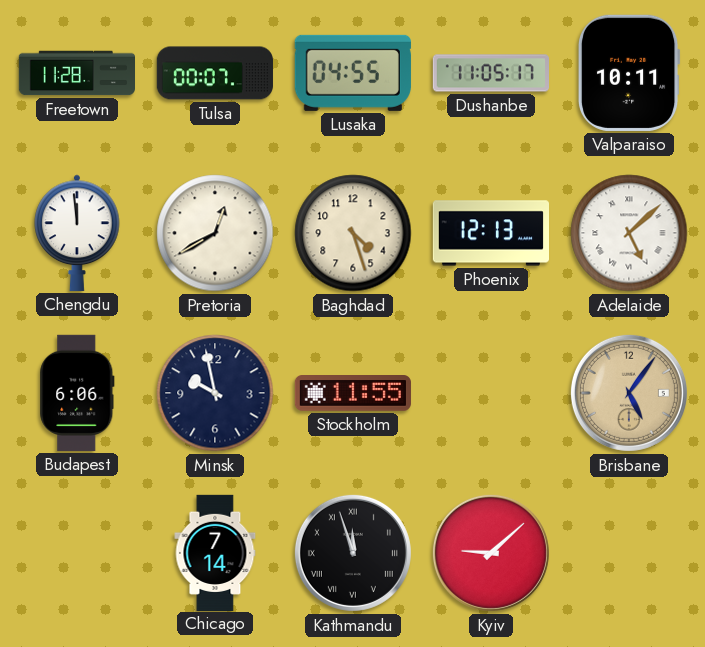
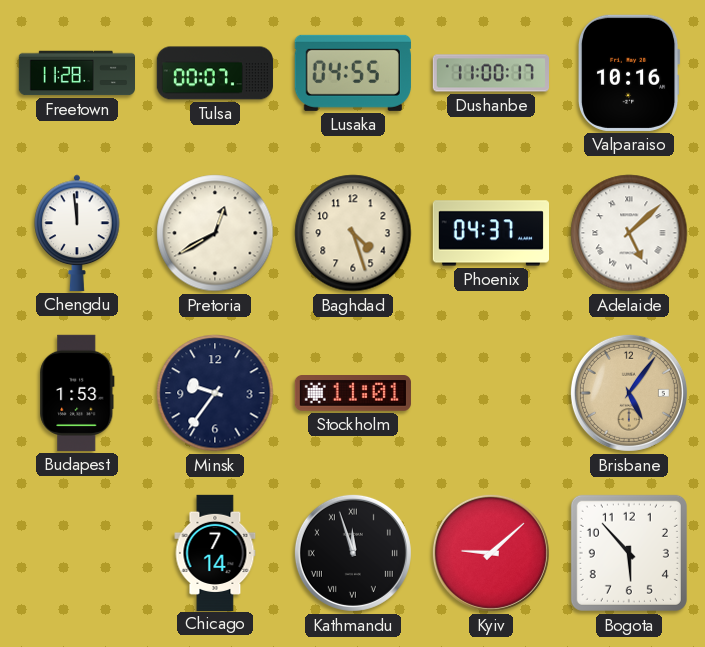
Dushanbe: 11:05 -> 11:00
Valparaiso: 10:11 -> 10:16
Phoenix: 12:13 -> 04:37
Budapest: 6:06 -> 1:53
Minsk: 9:58 -> 9:36
Stockholm: 11:55 -> 11:01
Bogota: none -> 5:53
